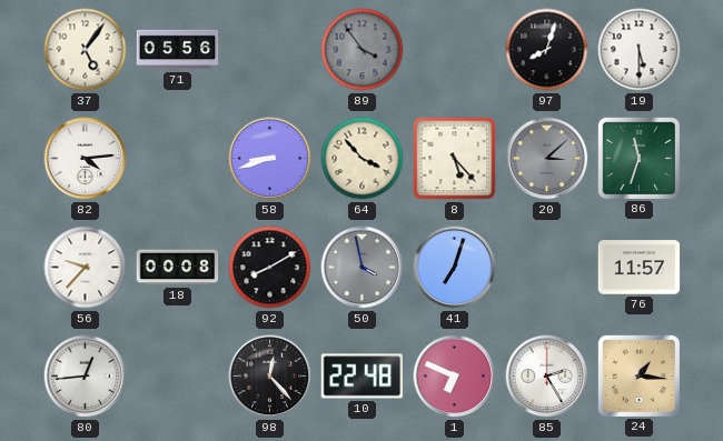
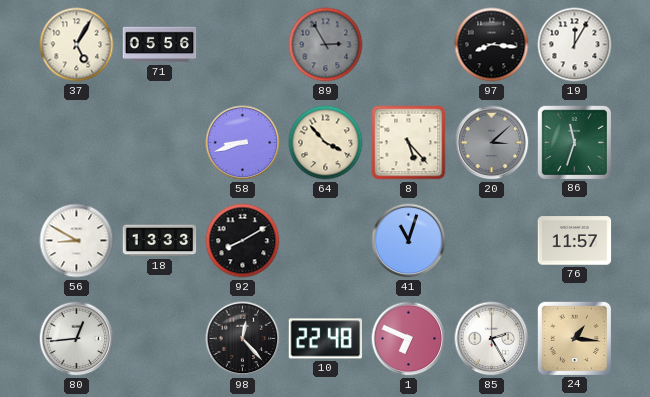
37: 5:06 -> 5:05
89: 3:54 -> 2:55
97: 8:03 -> 8:16
19: 5:30 -> 12:05
82: 4:14 -> none
56: 9:37 -> 8:50
18: 00:08 -> 13:33
50: 3:58 -> none
41: 7:03 -> 11:03
